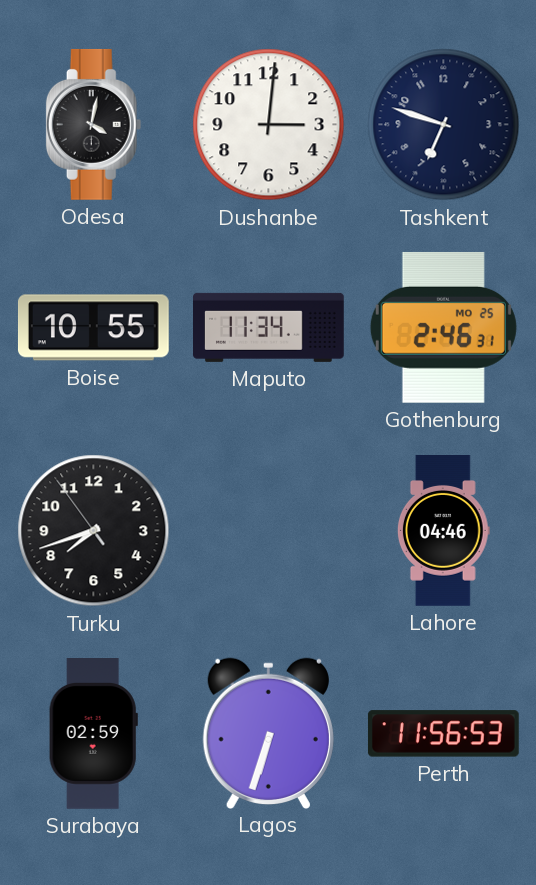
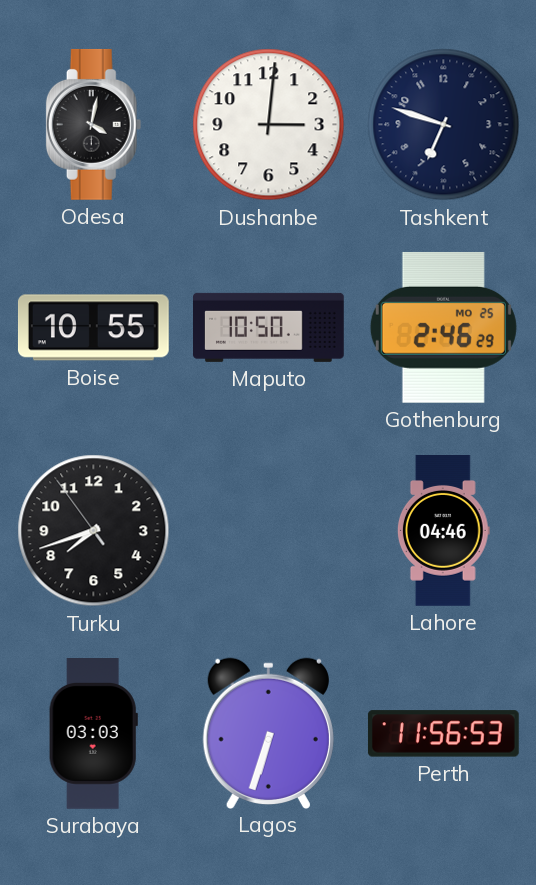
Maputo: 11:34 -> 10:50
Gothenburg: 2:46:31 -> 2:46:29
Surabaya: 02:59 -> 03:03
